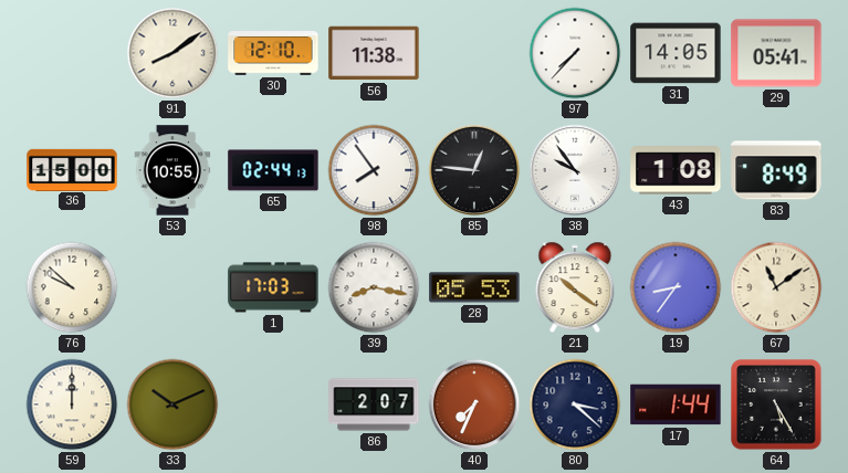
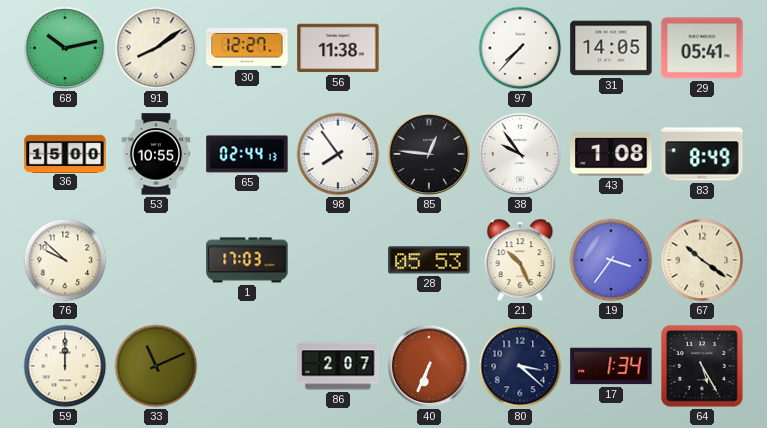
68: none -> 10:13
30: 12:10 -> 12:27
39: 8:17 -> none
21: 10:21 -> 10:26
19: 8:36 -> 3:36
67: 11:09 -> 10:21
33: 10:11 -> 11:11
40: 7:34 -> 6:34
17: 1:44 -> 1:34
